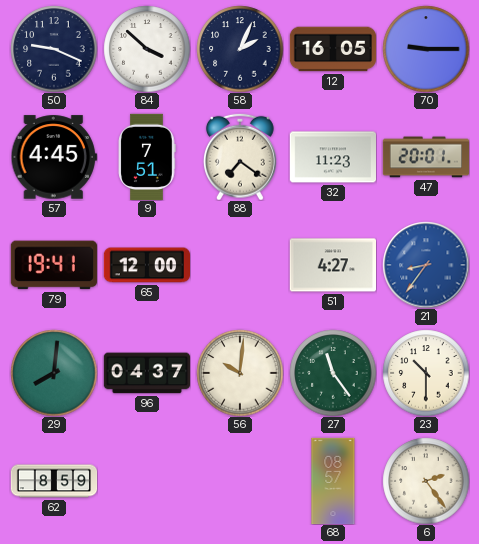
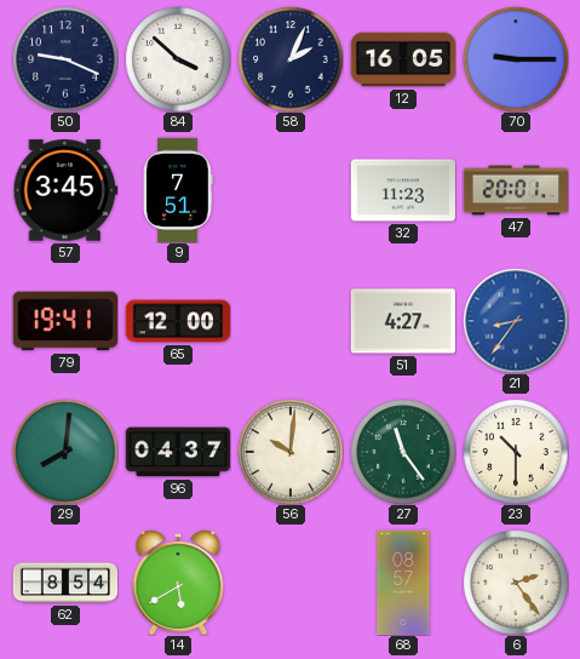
57: 4:45 -> 3:45
88: 7:21 -> none
62: 8:59 -> 8:54
14: none -> 5:40
